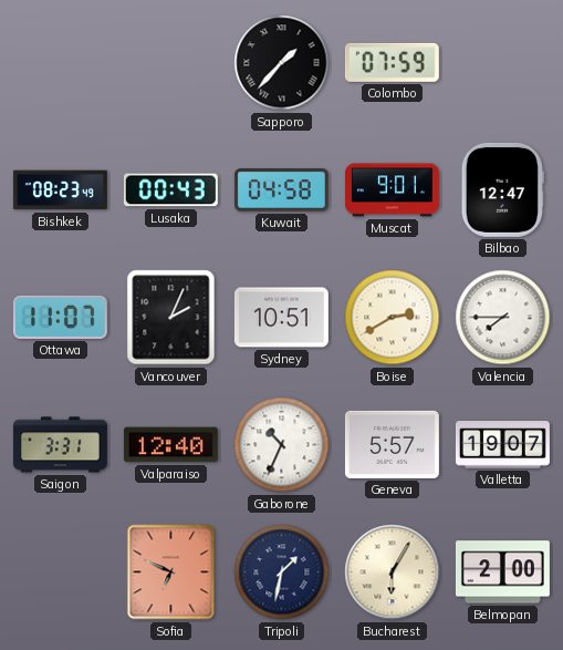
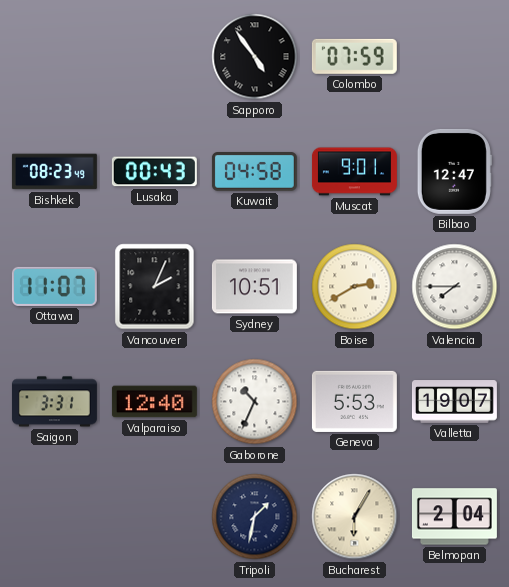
Sapporo: 1:37 -> 4:54
Geneva: 5:57 -> 5:53
Sofia: 6:49 -> none
Belmopan: 2:00 -> 2:04
